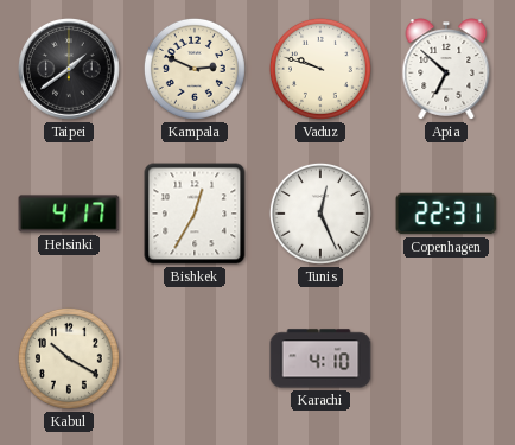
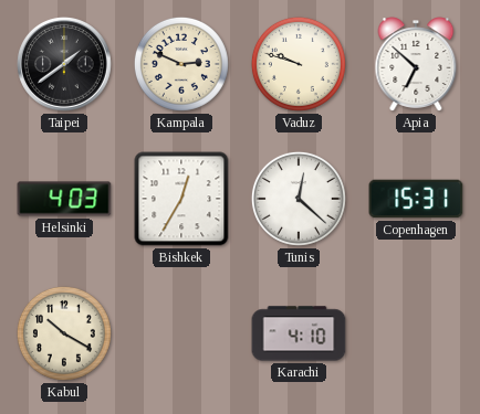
Helsinki: 4:17 -> 4:03
Tunis: 12:26 -> 12:22
Copenhagen: 22:31 -> 15:31
